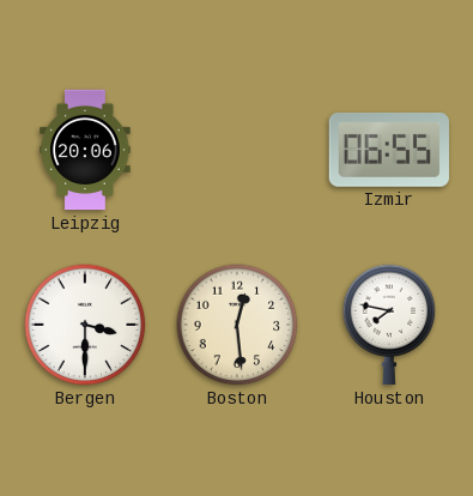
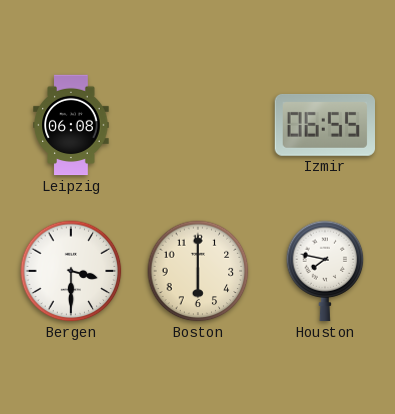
Leipzig: 20:06 -> 06:08
Boston: 12:29 -> 6:00
